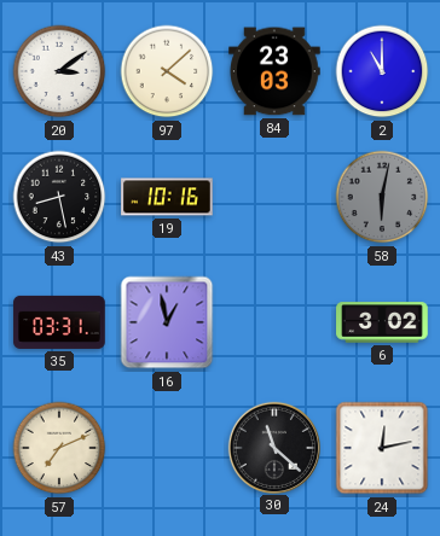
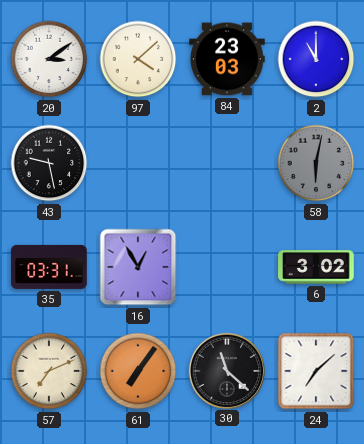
43: 8:28 -> 9:28
19: 10:16 -> none
16: 12:58 -> 12:55
61: none -> 7:06
24: 12:13 -> 7:08
